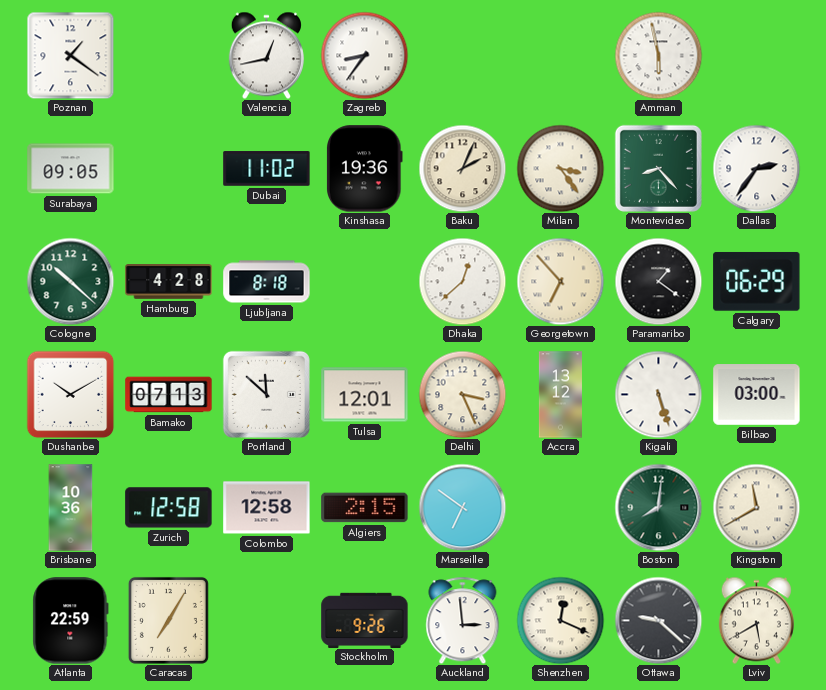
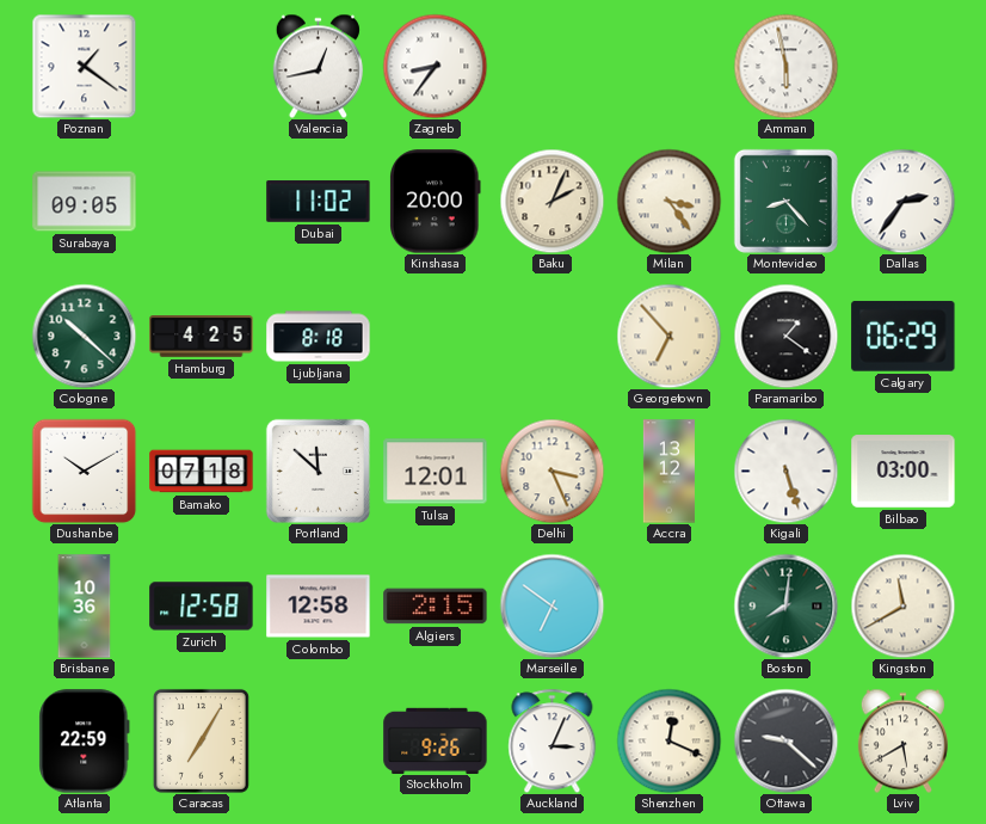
Kinshasa: 19:36 -> 20:00
Hamburg: 4:28 -> 4:25
Dhaka: 12:38 -> none
Bamako: 07:13 -> 07:18
Auckland: 2:59 -> 3:04
